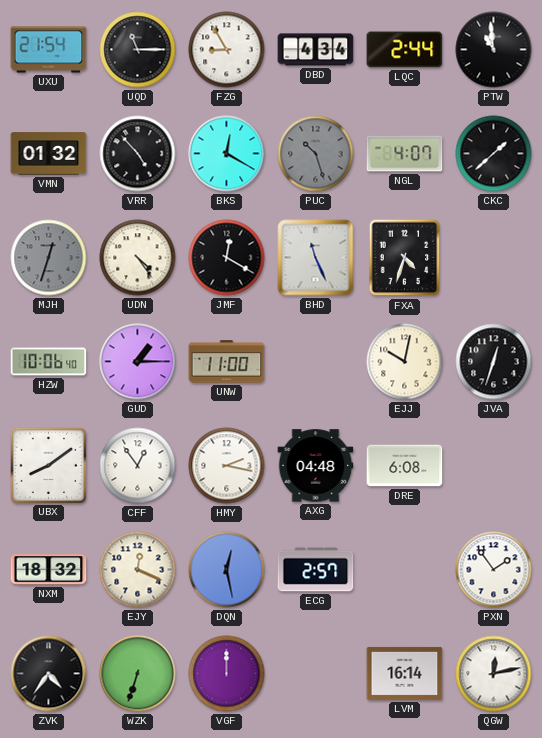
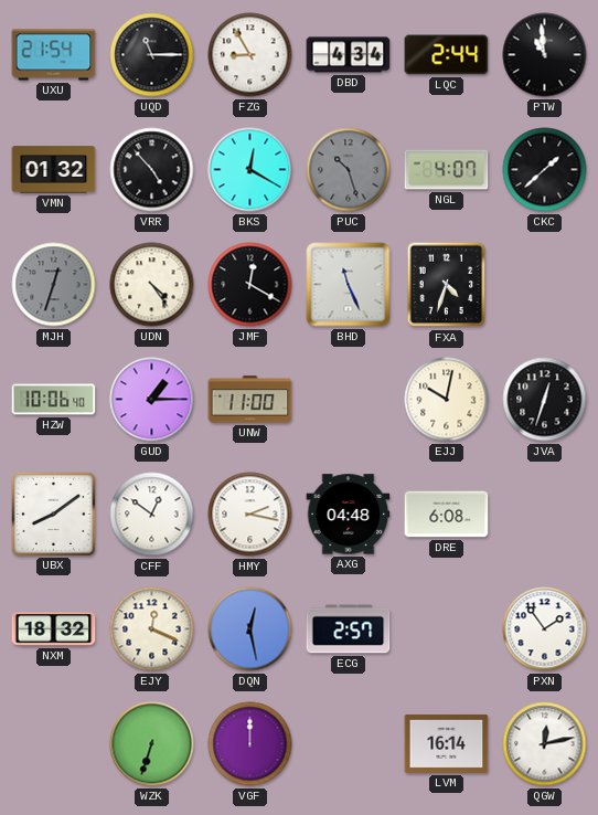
CFF: 12:54 -> 12:51
ZVK: 4:36 -> none
